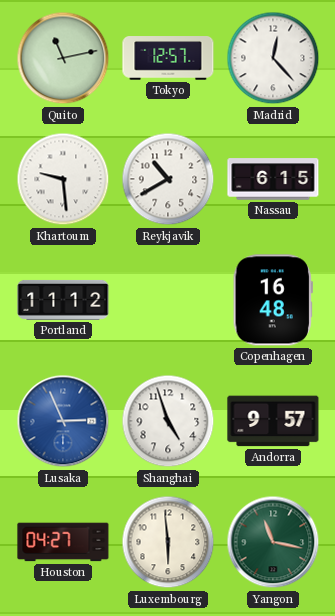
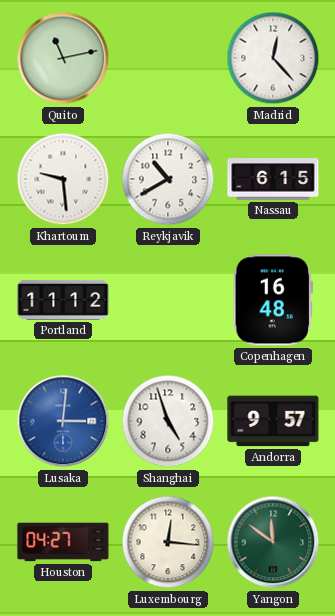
Tokyo: 12:57 -> none
Lusaka: 2:56 -> 3:01
Luxembourg: 5:59 -> 12:16
Yangon: 11:17 -> 11:51
